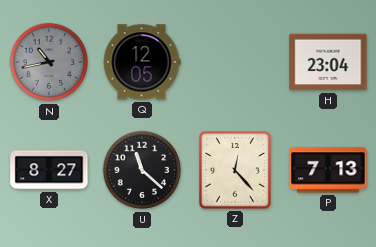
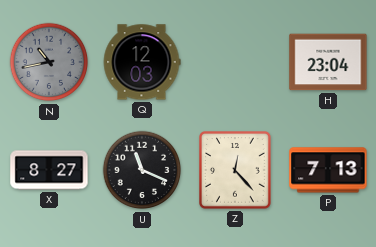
Q: 12:05 -> 12:03
U: 11:22 -> 11:19
